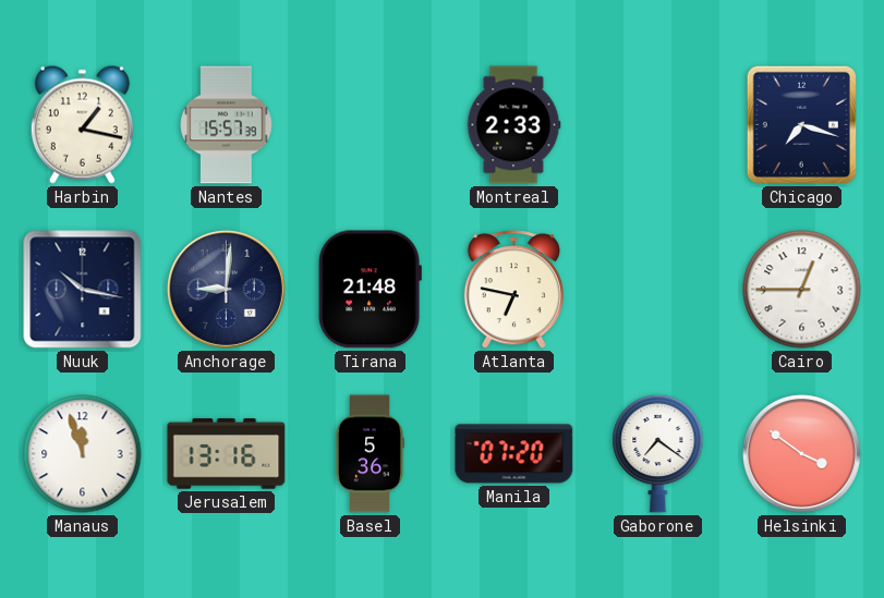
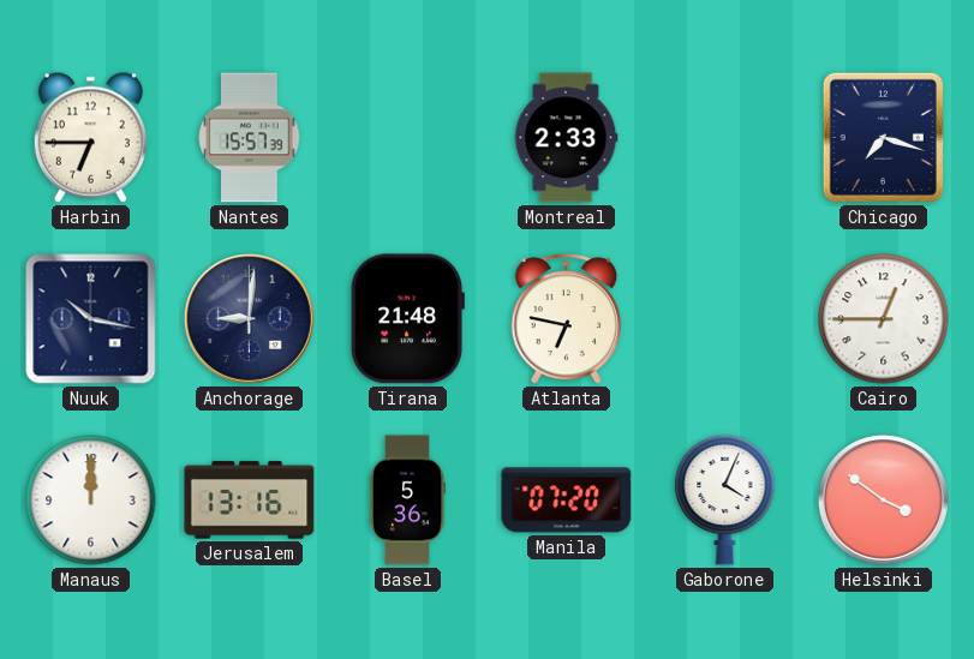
Harbin: 1:17 -> 6:45
Manaus: 11:57 -> 12:00
Gaborone: 7:21 -> 4:04
